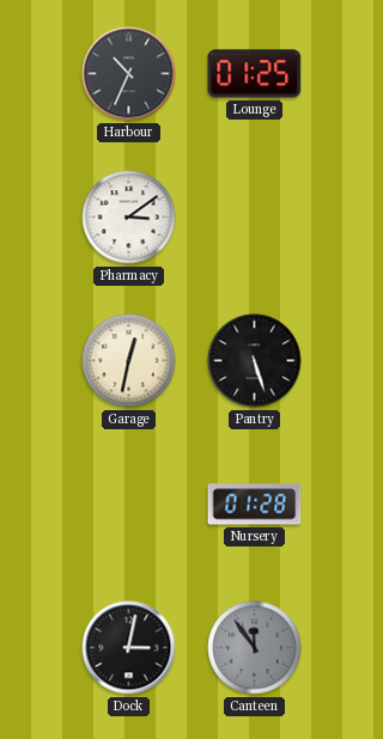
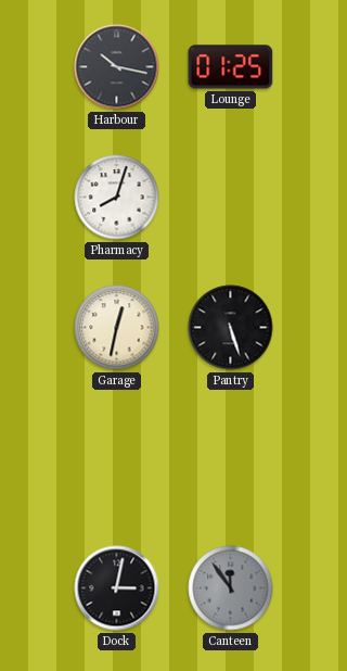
Harbour: 10:34 -> 10:17
Pharmacy: 3:09 -> 8:03
Nursery: 01:28 -> none
